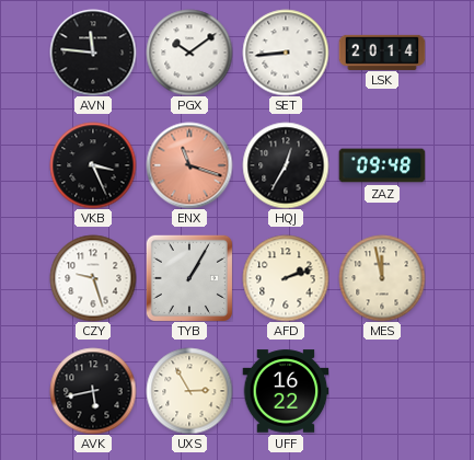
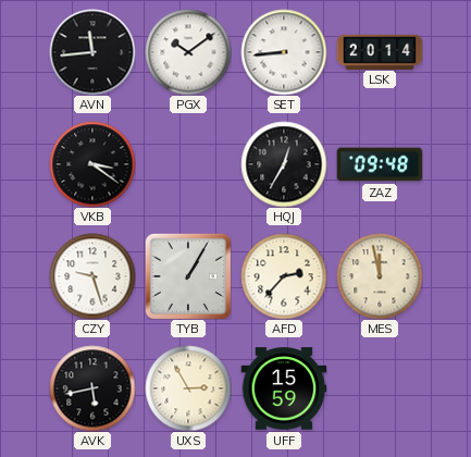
AVN: 11:46 -> 11:44
VKB: 3:26 -> 3:21
ENX: 11:18 -> none
AFD: 2:12 -> 2:37
UFF: 16:22 -> 15:59
